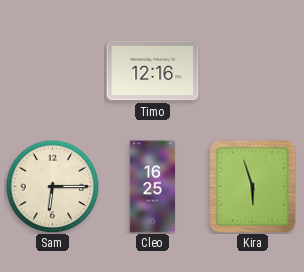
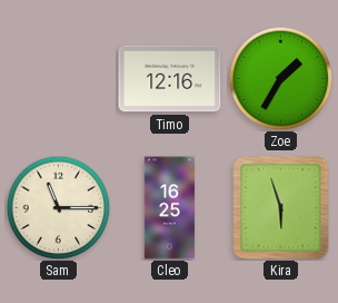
Zoe: none -> 1:35
Sam: 6:15 -> 11:15
